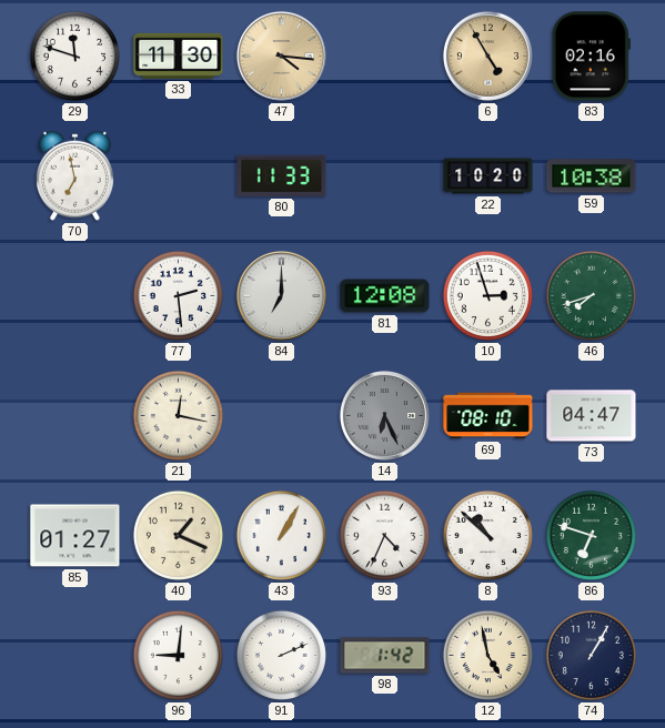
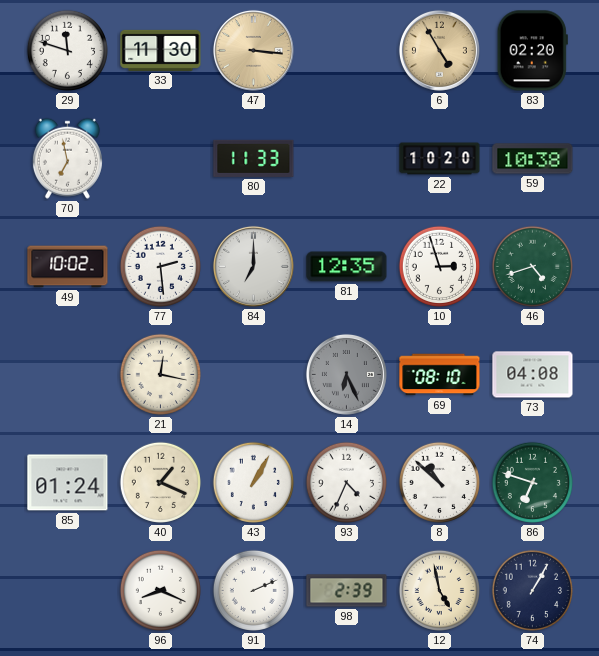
47: 4:16 -> 3:16
83: 02:16 -> 02:20
49: none -> 10:02
81: 12:08 -> 12:35
46: 7:42 -> 4:42
73: 04:47 -> 04:08
85: 01:27 -> 01:24
96: 9:01 -> 8:19
98: 1:42 -> 2:39
